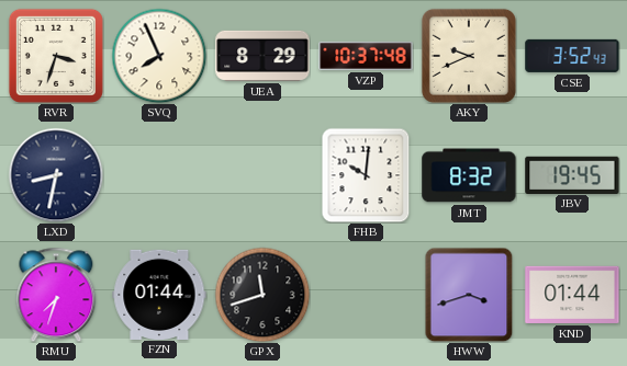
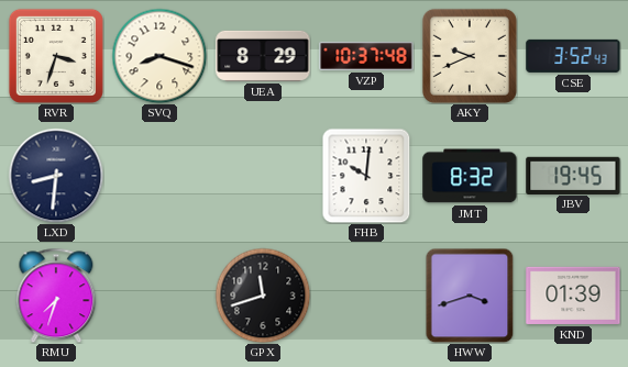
SVQ: 7:56 -> 8:18
LXD: 8:32 -> 8:31
FZN: 01:44 -> none
KND: 01:44 -> 01:39
